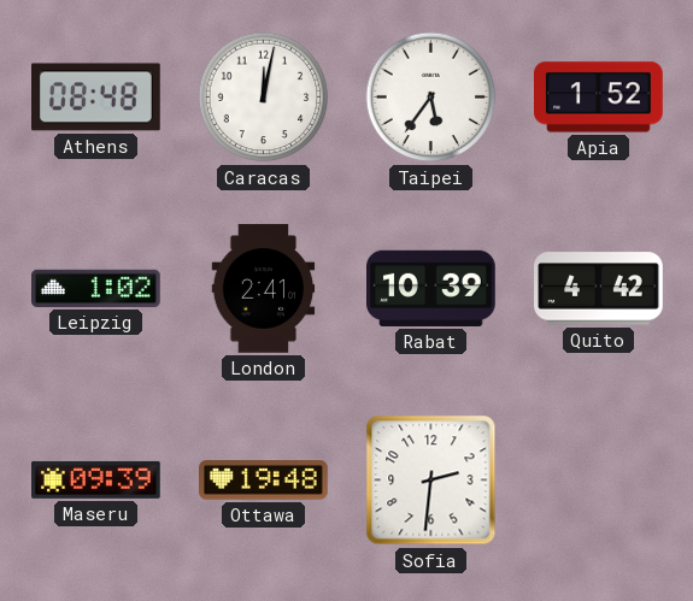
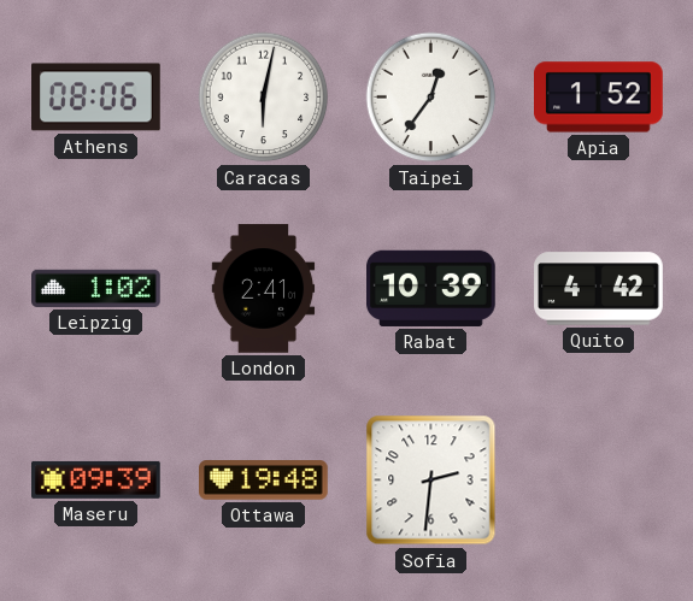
Athens: 08:48 -> 08:06
Caracas: 12:02 -> 6:02
Taipei: 5:36 -> 12:36
